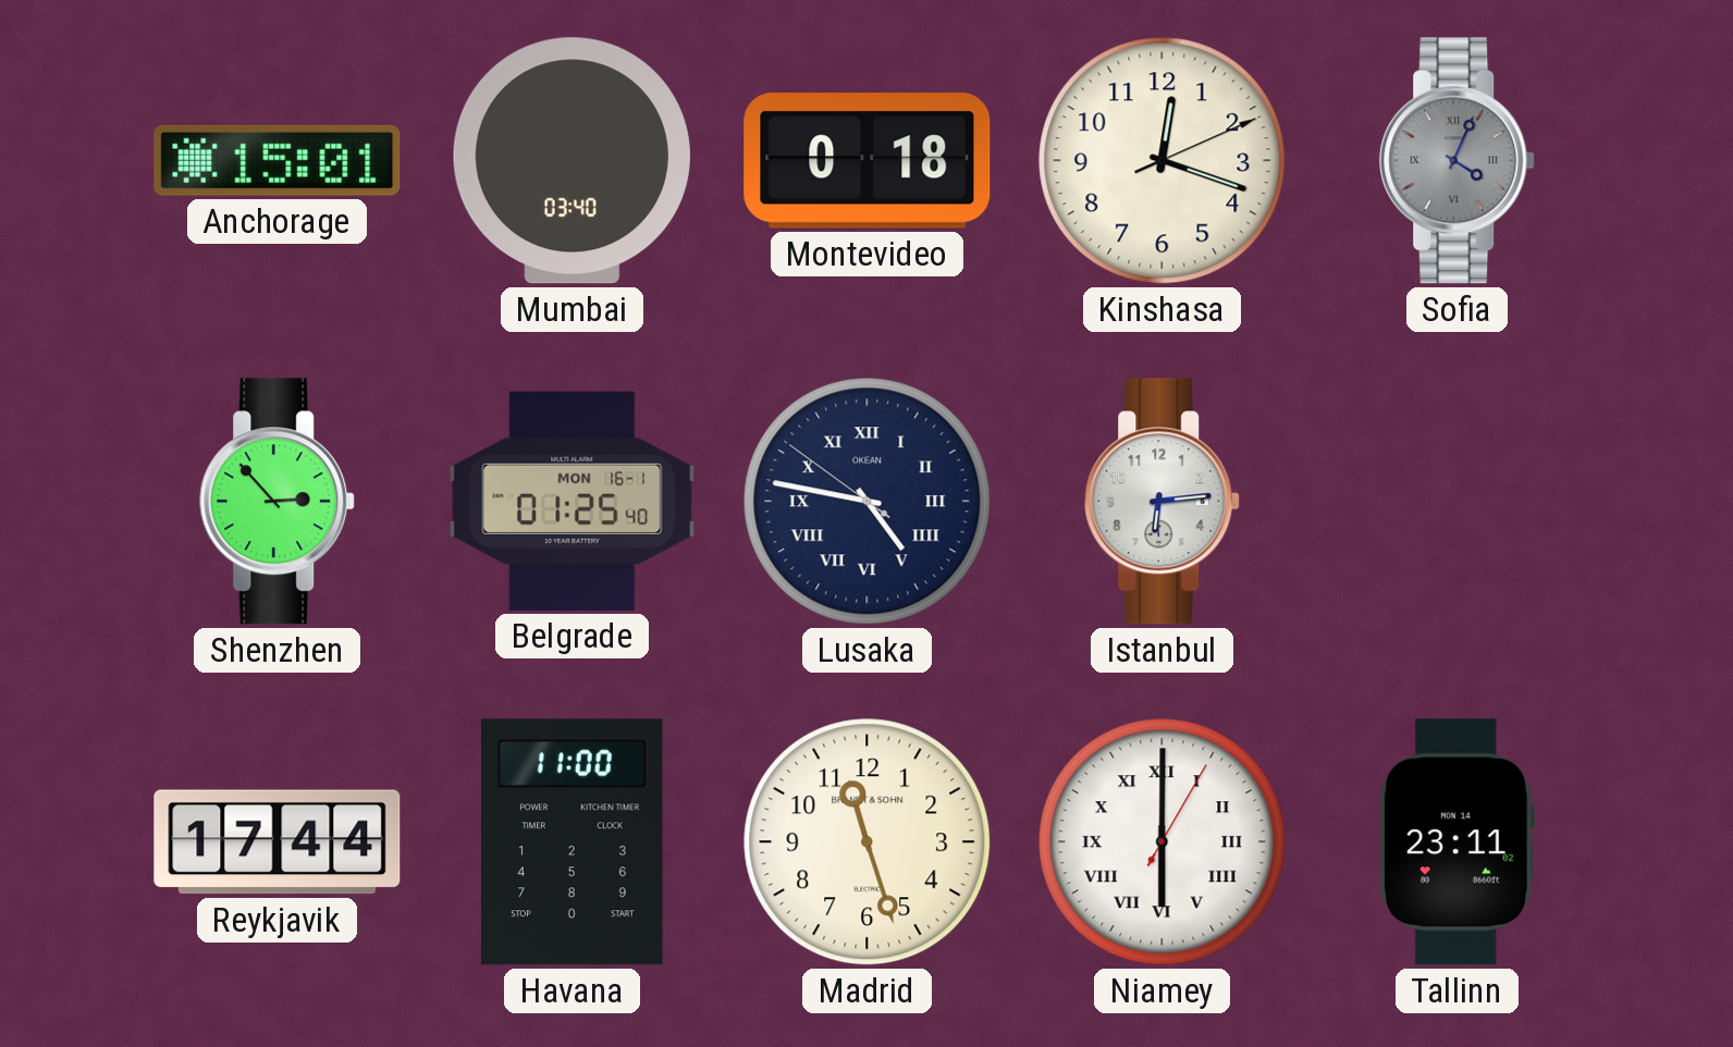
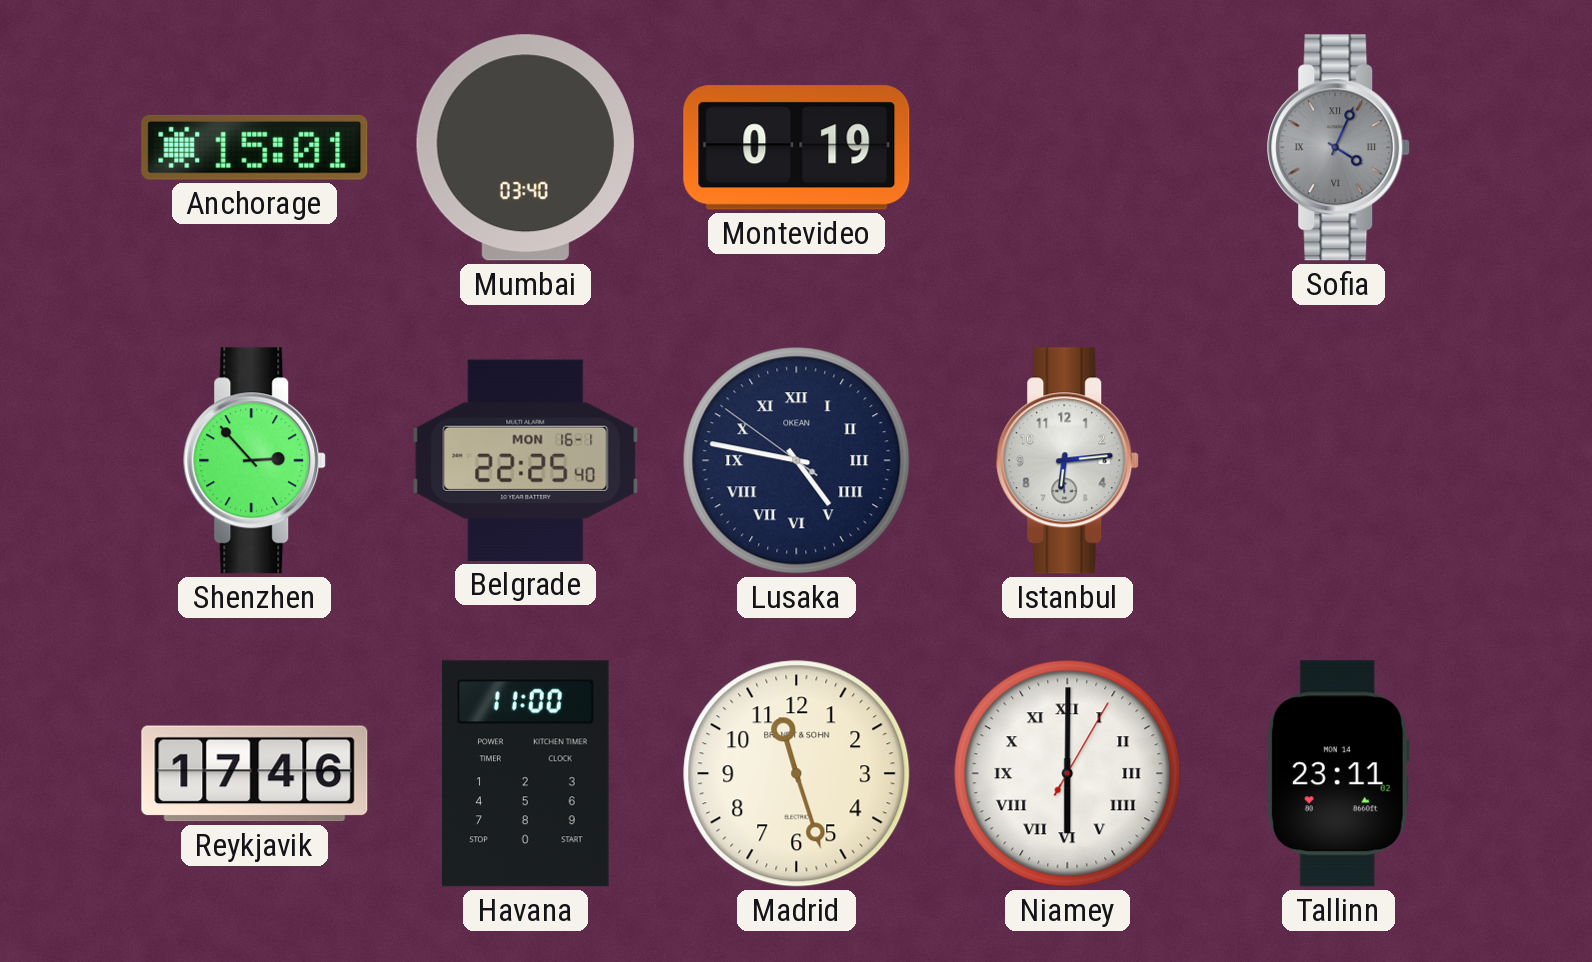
Montevideo: 0:18 -> 0:19
Kinshasa: 12:18 -> none
Belgrade: 01:25 -> 22:25
Reykjavik: 17:44 -> 17:46
